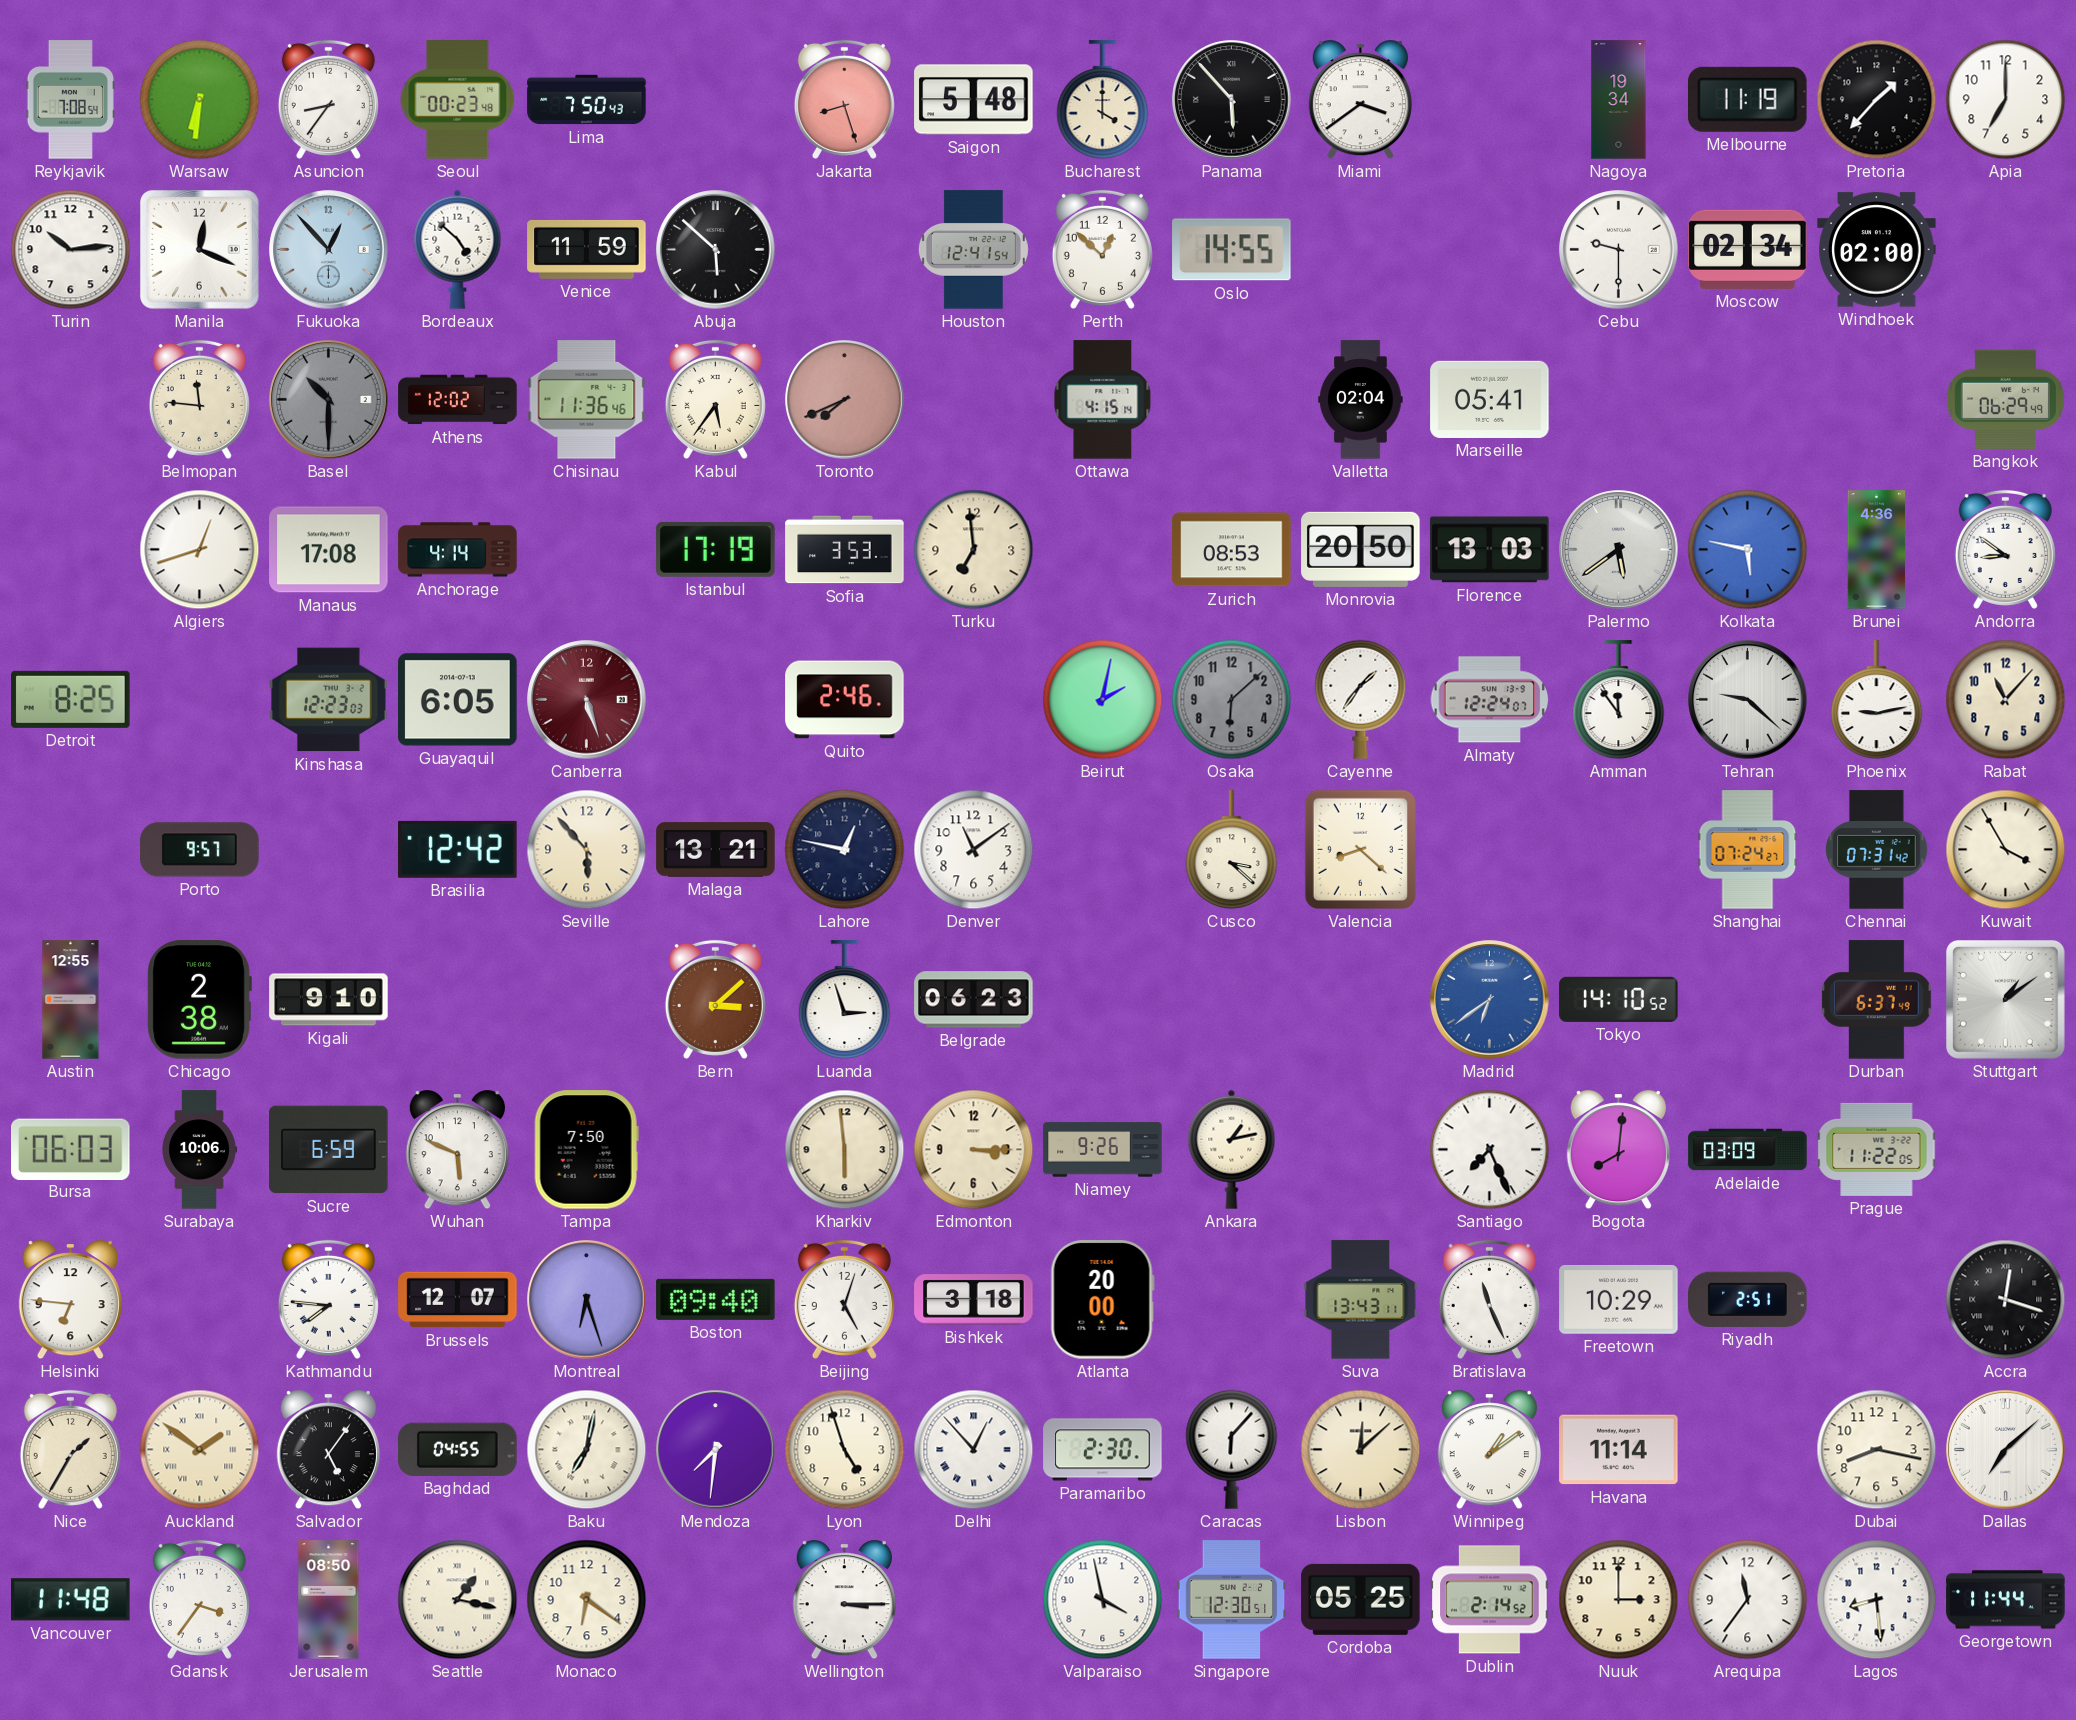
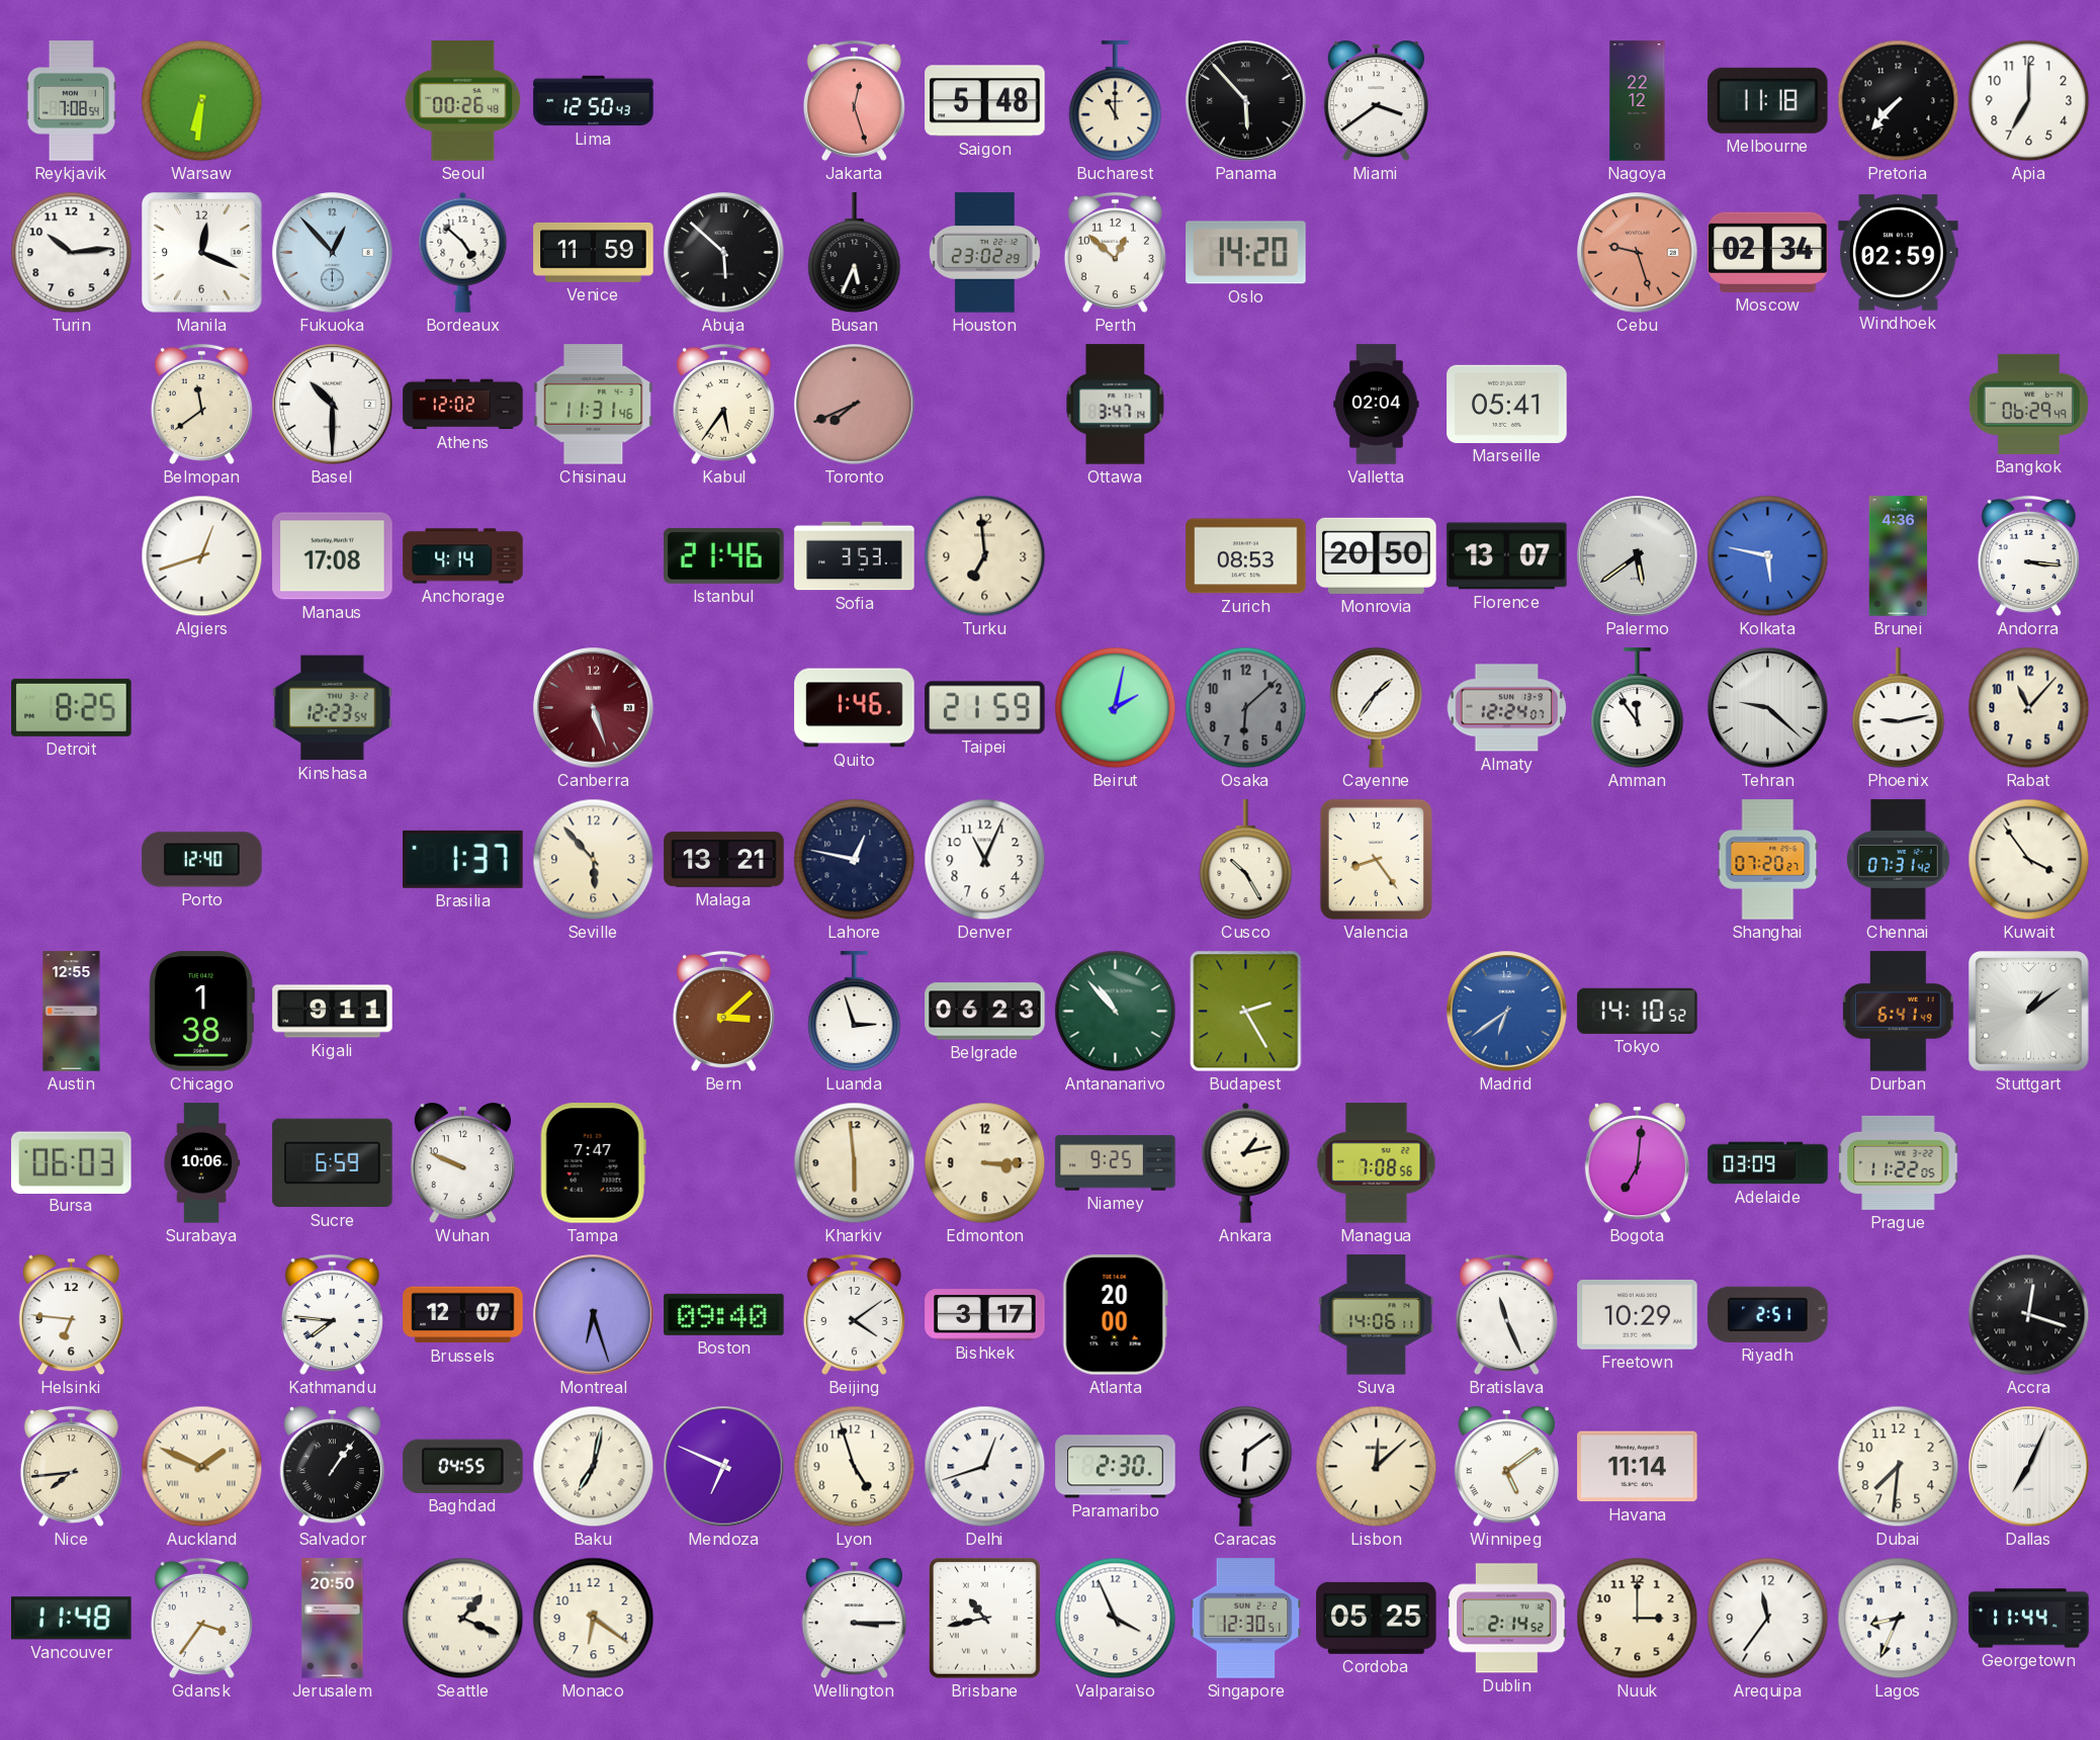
Asuncion: 8:36 -> none
Seoul: 00:23 -> 00:26
Lima: 7:50 -> 12:50
Jakarta: 8:27 -> 12:27
Bucharest: 4:00 -> 11:00
Nagoya: 19:34 -> 22:12
Melbourne: 11:19 -> 11:18
Pretoria: 1:37 -> 7:37
Busan: none -> 5:34
Houston: 12:41 -> 23:02
Oslo: 14:55 -> 14:20
Cebu: 9:30 -> 9:27
Cebu dial: white -> salmon
Windhoek: 02:00 -> 02:59
Belmopan: 11:46 -> 11:39
Basel dial: grey -> white
Chisinau: 11:36 -> 11:31
Ottawa: 4:15 -> 3:47
Istanbul: 17:19 -> 21:46
Florence: 13:03 -> 13:07
Andorra: 8:51 -> 3:16
Kinshasa: 12:23:03 -> 12:23:54
Guayaquil: 6:05 -> none
Quito: 2:46 -> 1:46
Taipei: none -> 21:59
Porto: 9:57 -> 12:40
Brasilia: 12:42 -> 1:37
Denver: 11:09 -> 11:04
Cusco: 3:22 -> 10:25
Valencia: 8:22 -> 8:24
Shanghai: 07:24 -> 07:20
Kuwait: 3:55 -> 3:54
Chicago: 2:38 -> 1:38
Kigali: 9:10 -> 9:11
Antananarivo: none -> 10:53
Budapest: none -> 2:25
Durban: 6:37 -> 6:41
Wuhan: 5:49 -> 9:49
Tampa: 7:50 -> 7:47
Niamey: 9:26 -> 9:25
Managua: none -> 7:08
Santiago: 7:26 -> none
Bogota: 8:01 -> 7:01
Beijing: 5:03 -> 4:09
Bishkek: 3:18 -> 3:17
Suva: 13:43 -> 14:06
Nice: 1:35 -> 7:44
Auckland: 1:51 -> 1:49
Salvador: 5:06 -> 1:06
Mendoza: 7:31 -> 6:49
Delhi: 12:53 -> 12:42
Caracas: 6:07 -> 6:09
Winnipeg: 1:09 -> 5:09
Dubai: 8:17 -> 7:31
Dallas: 7:08 -> 7:04
Jerusalem: 08:50 -> 20:50
Seattle: 1:17 -> 1:19
Brisbane: none -> 10:43
Valparaiso: 3:58 -> 3:56
Lagos: 8:29 -> 8:34
